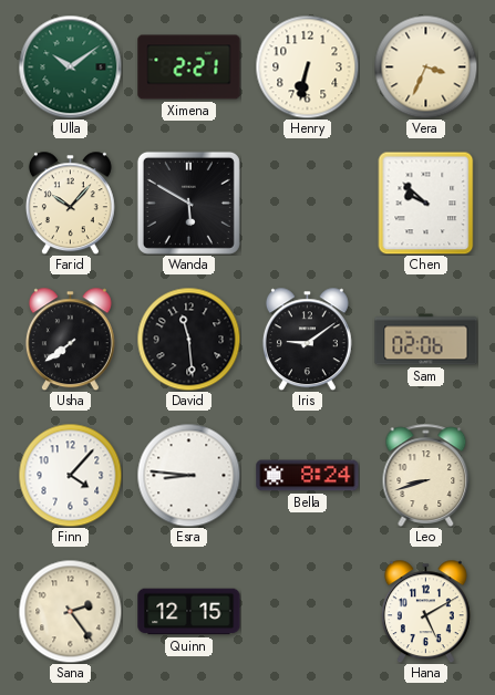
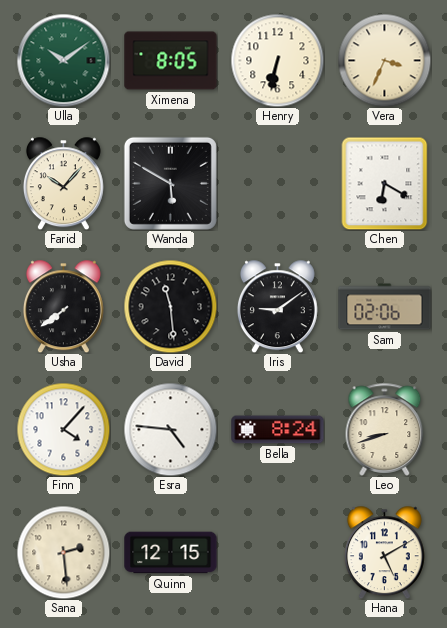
Ximena: 2:21 -> 8:05
Chen: 9:52 -> 6:20
Esra: 8:46 -> 4:46
Sana: 2:24 -> 2:29
